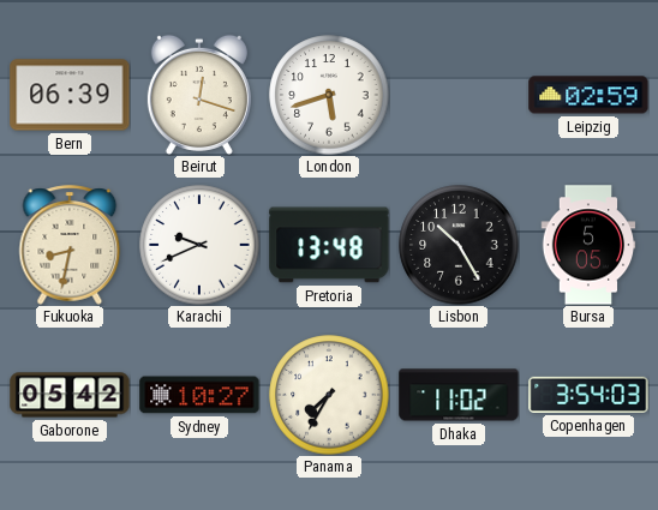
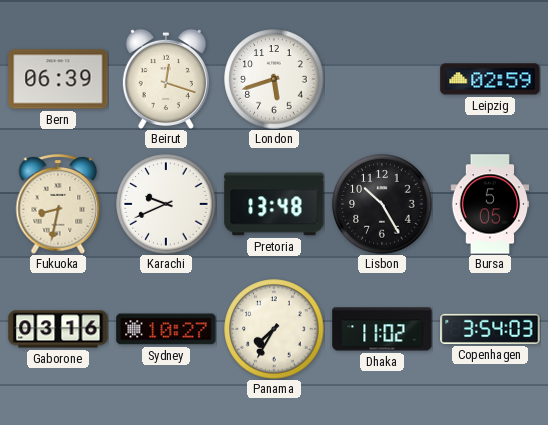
Gaborone: 05:42 -> 03:16
